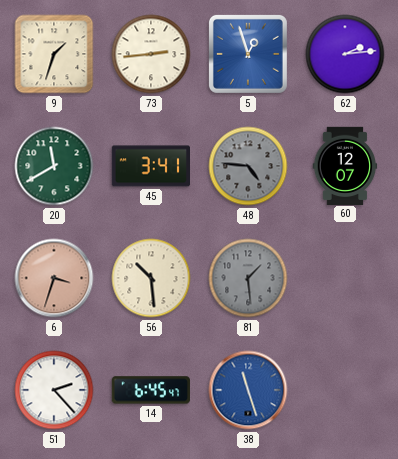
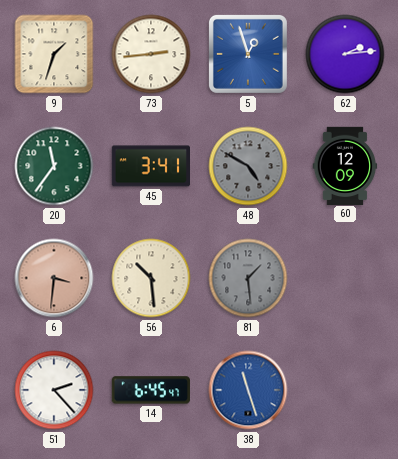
20: 11:40 -> 11:36
48: 4:46 -> 4:50
60: 12:07 -> 12:09
6: 3:33 -> 3:31
